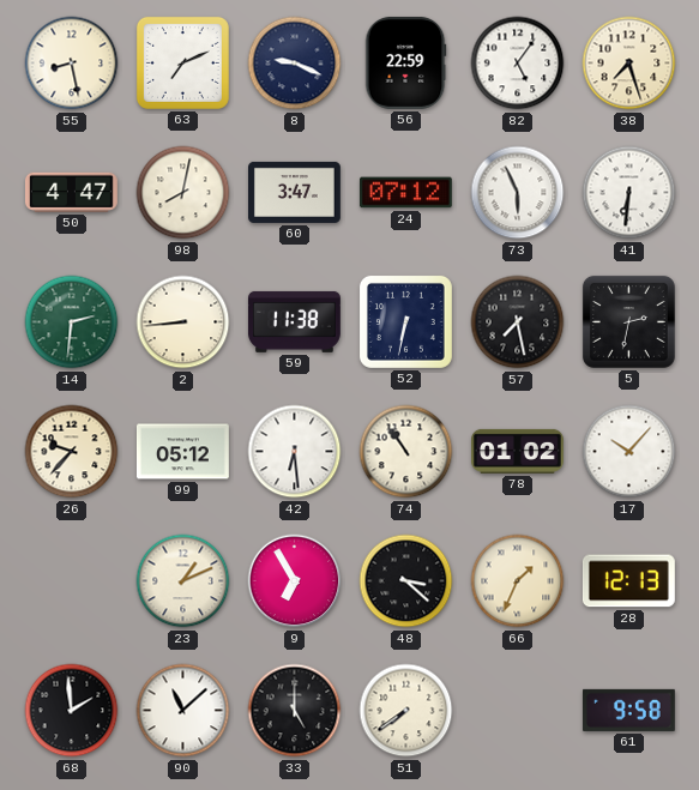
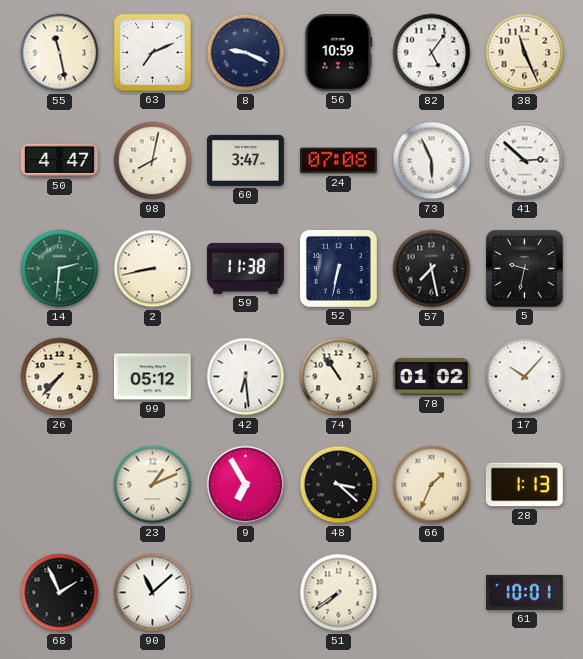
55: 8:28 -> 11:28
56: 22:59 -> 10:59
38: 7:27 -> 11:26
24: 07:12 -> 07:08
41: 6:31 -> 2:52
2: 8:44 -> 8:43
5: 2:32 -> 9:32
26: 9:37 -> 7:37
28: 12:13 -> 1:13
68: 1:59 -> 1:56
33: 5:00 -> none
61: 9:58 -> 10:01
